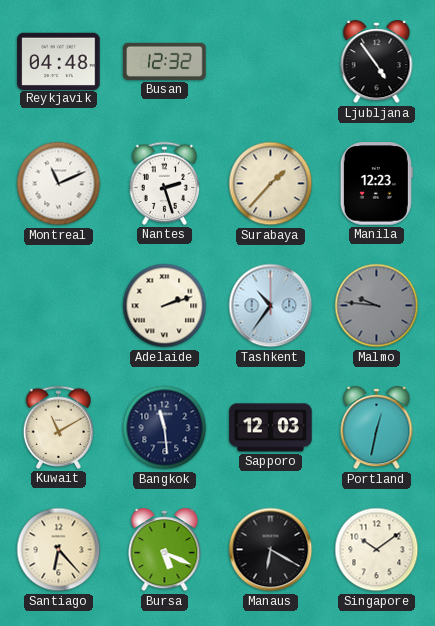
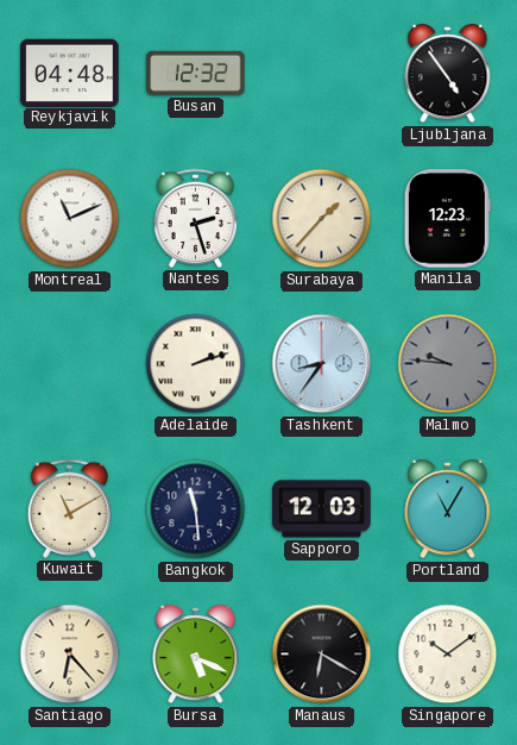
Tashkent: 10:36 -> 8:36
Portland: 12:32 -> 11:05
